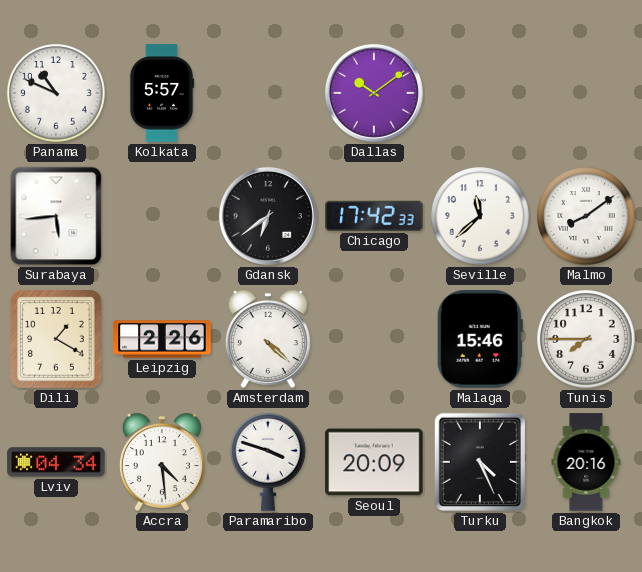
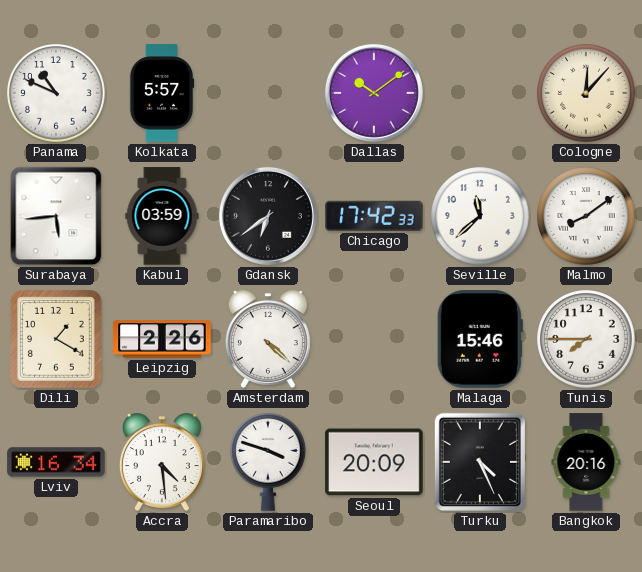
Cologne: none -> 12:07
Kabul: none -> 03:59
Lviv: 04:34 -> 16:34
